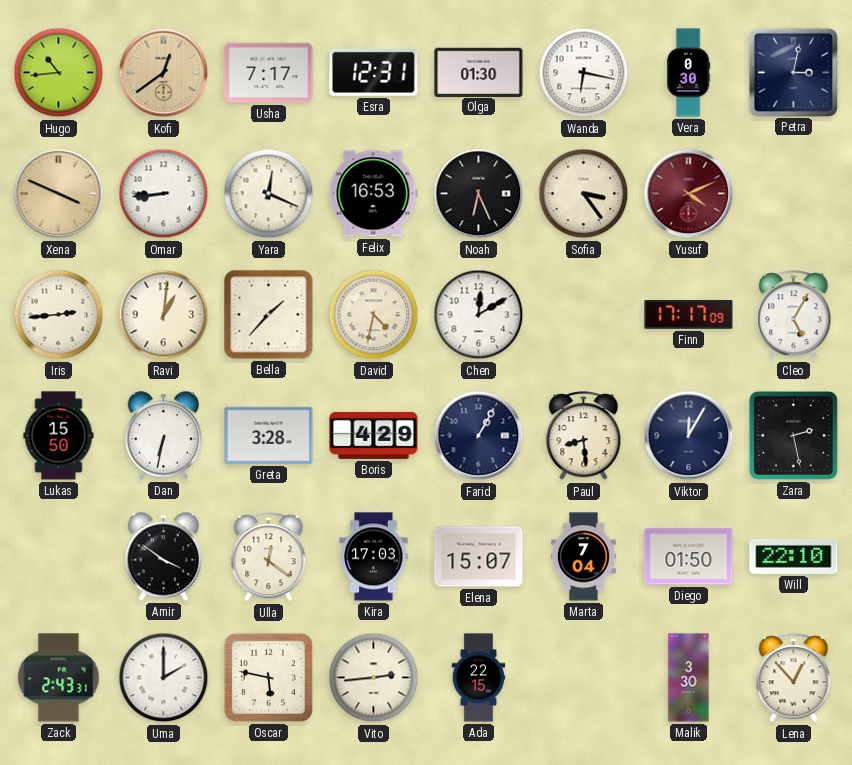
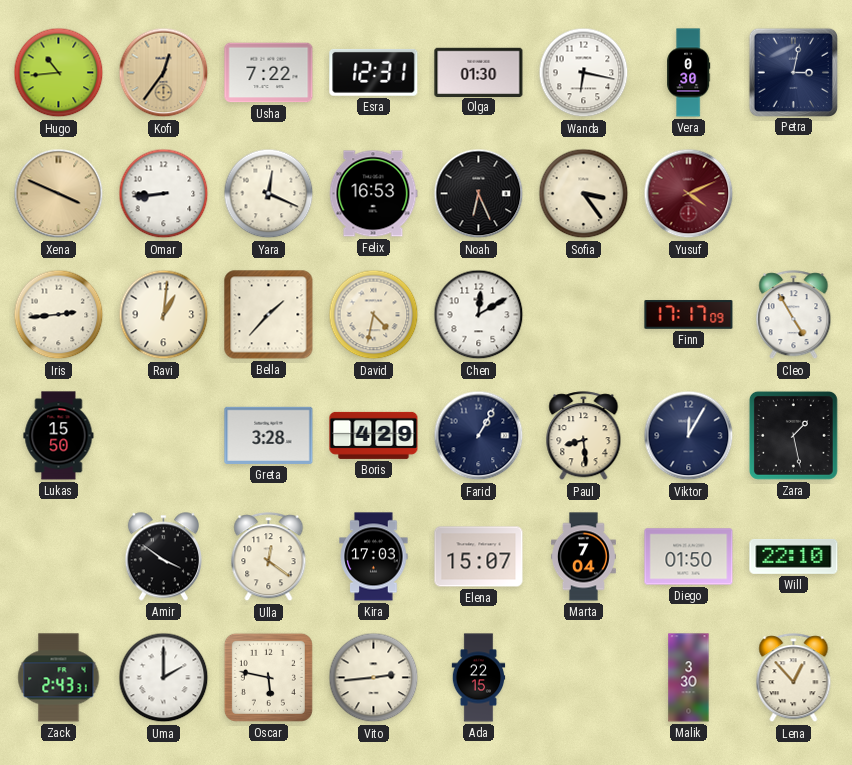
Kofi: 12:39 -> 12:36
Usha: 7:17 -> 7:22
Cleo: 5:05 -> 4:55
Dan: 6:32 -> none
Zara: 2:28 -> 1:28
